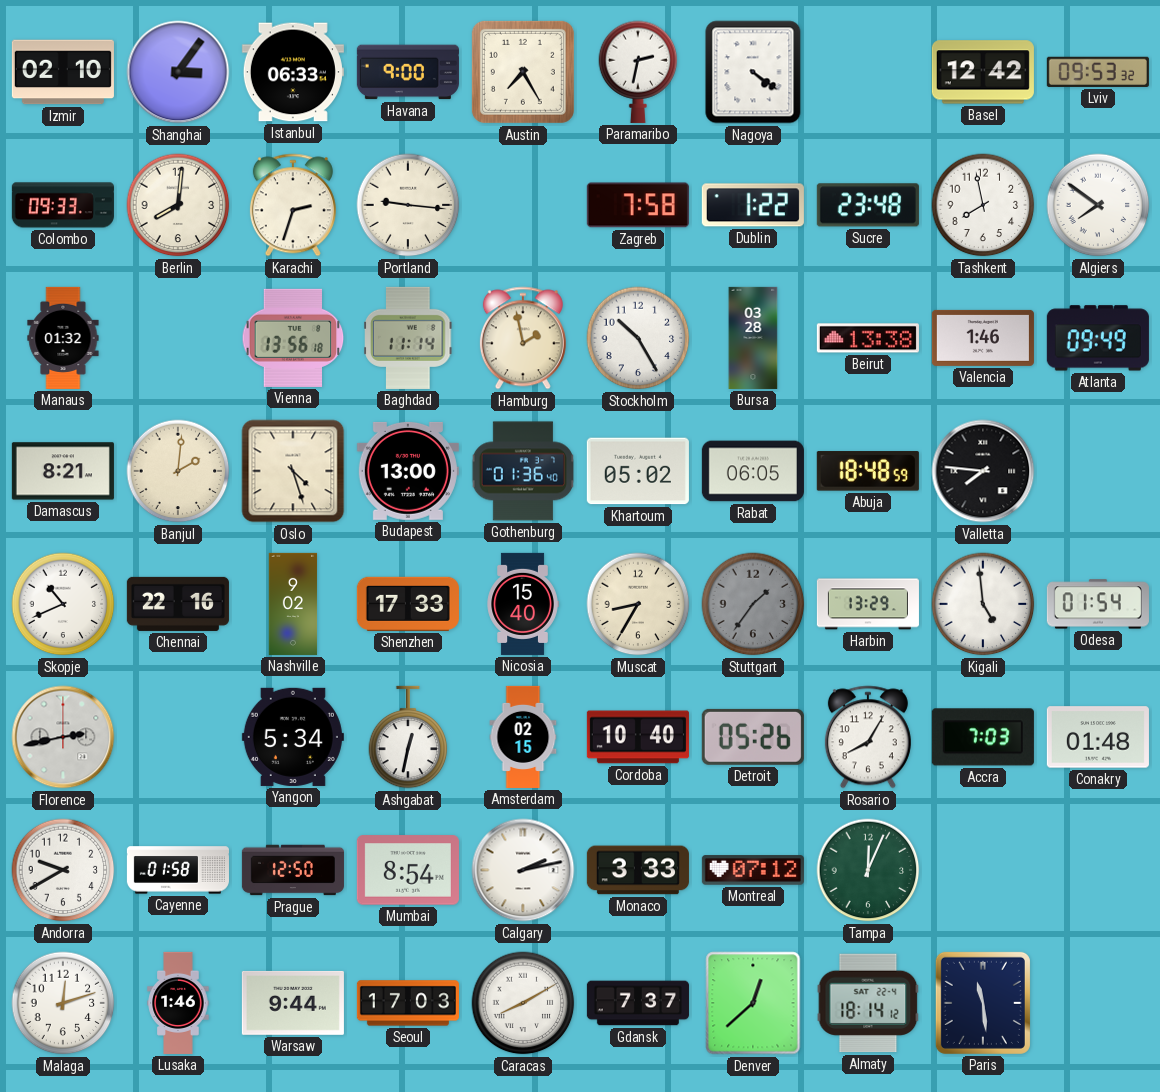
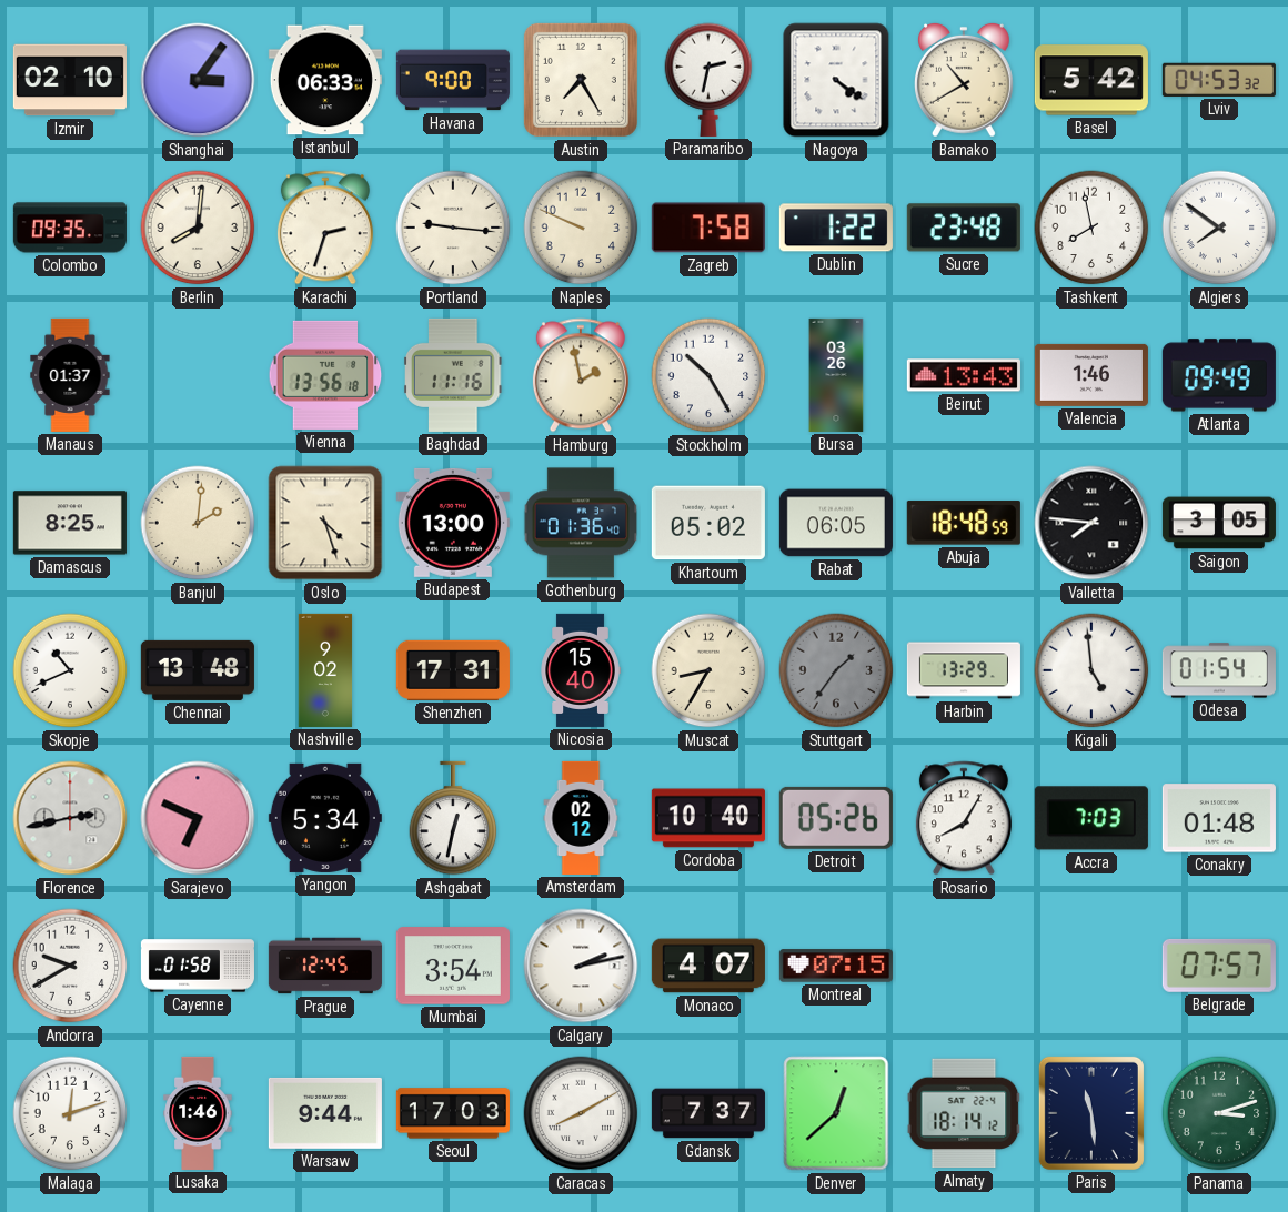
Bamako: none -> 10:40
Basel: 12:42 -> 5:42
Lviv: 09:53 -> 04:53
Colombo: 09:33 -> 09:35
Naples: none -> 9:49
Manaus: 01:32 -> 01:37
Baghdad: 11:14 -> 11:16
Bursa: 03:28 -> 03:26
Beirut: 13:38 -> 13:43
Damascus: 8:21 -> 8:25
Saigon: none -> 3:05
Chennai: 22:16 -> 13:48
Shenzhen: 17:33 -> 17:31
Sarajevo: none -> 6:49
Amsterdam: 02:15 -> 02:12
Prague: 12:50 -> 12:45
Mumbai: 8:54 -> 3:54
Monaco: 3:33 -> 4:07
Montreal: 07:12 -> 07:15
Tampa: 12:04 -> none
Belgrade: none -> 07:57
Panama: none -> 3:12
